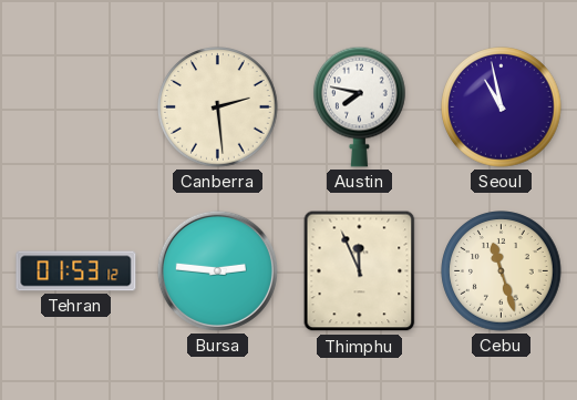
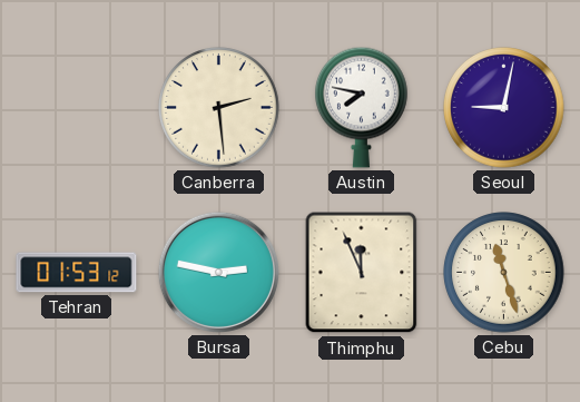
Seoul: 10:58 -> 9:02
Bursa: 2:46 -> 2:47
